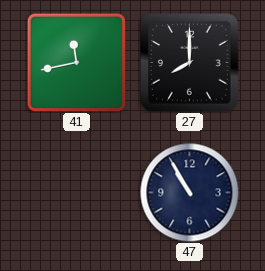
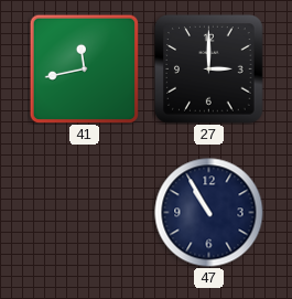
27: 8:00 -> 3:00
